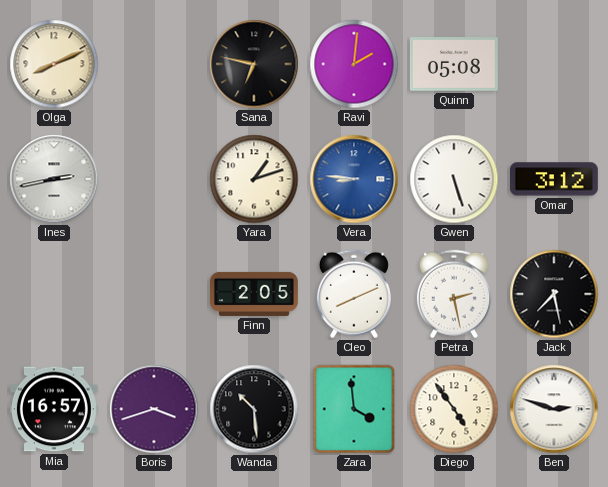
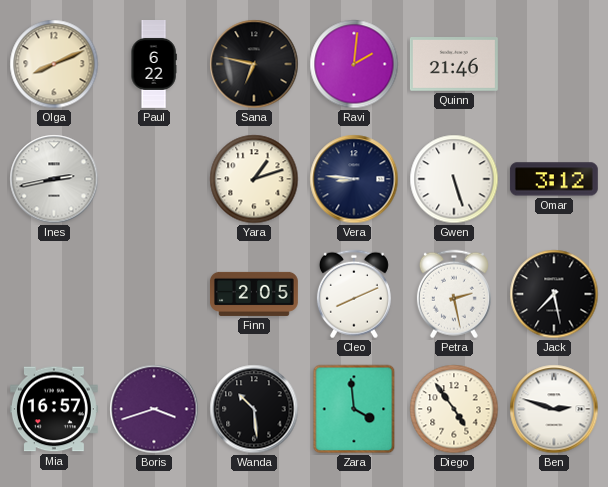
Paul: none -> 6:22
Quinn: 05:08 -> 21:46
Vera dial: blue -> navy
